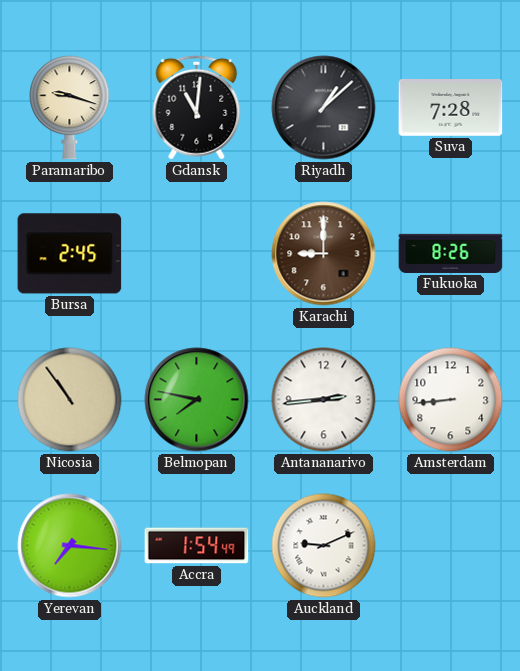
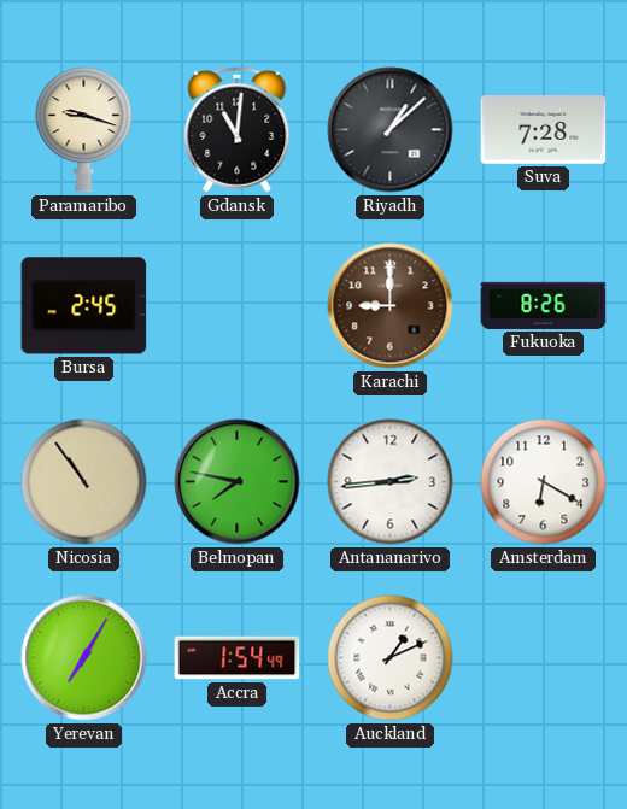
Amsterdam: 8:44 -> 6:20
Yerevan: 7:16 -> 7:05
Auckland: 9:11 -> 1:11
